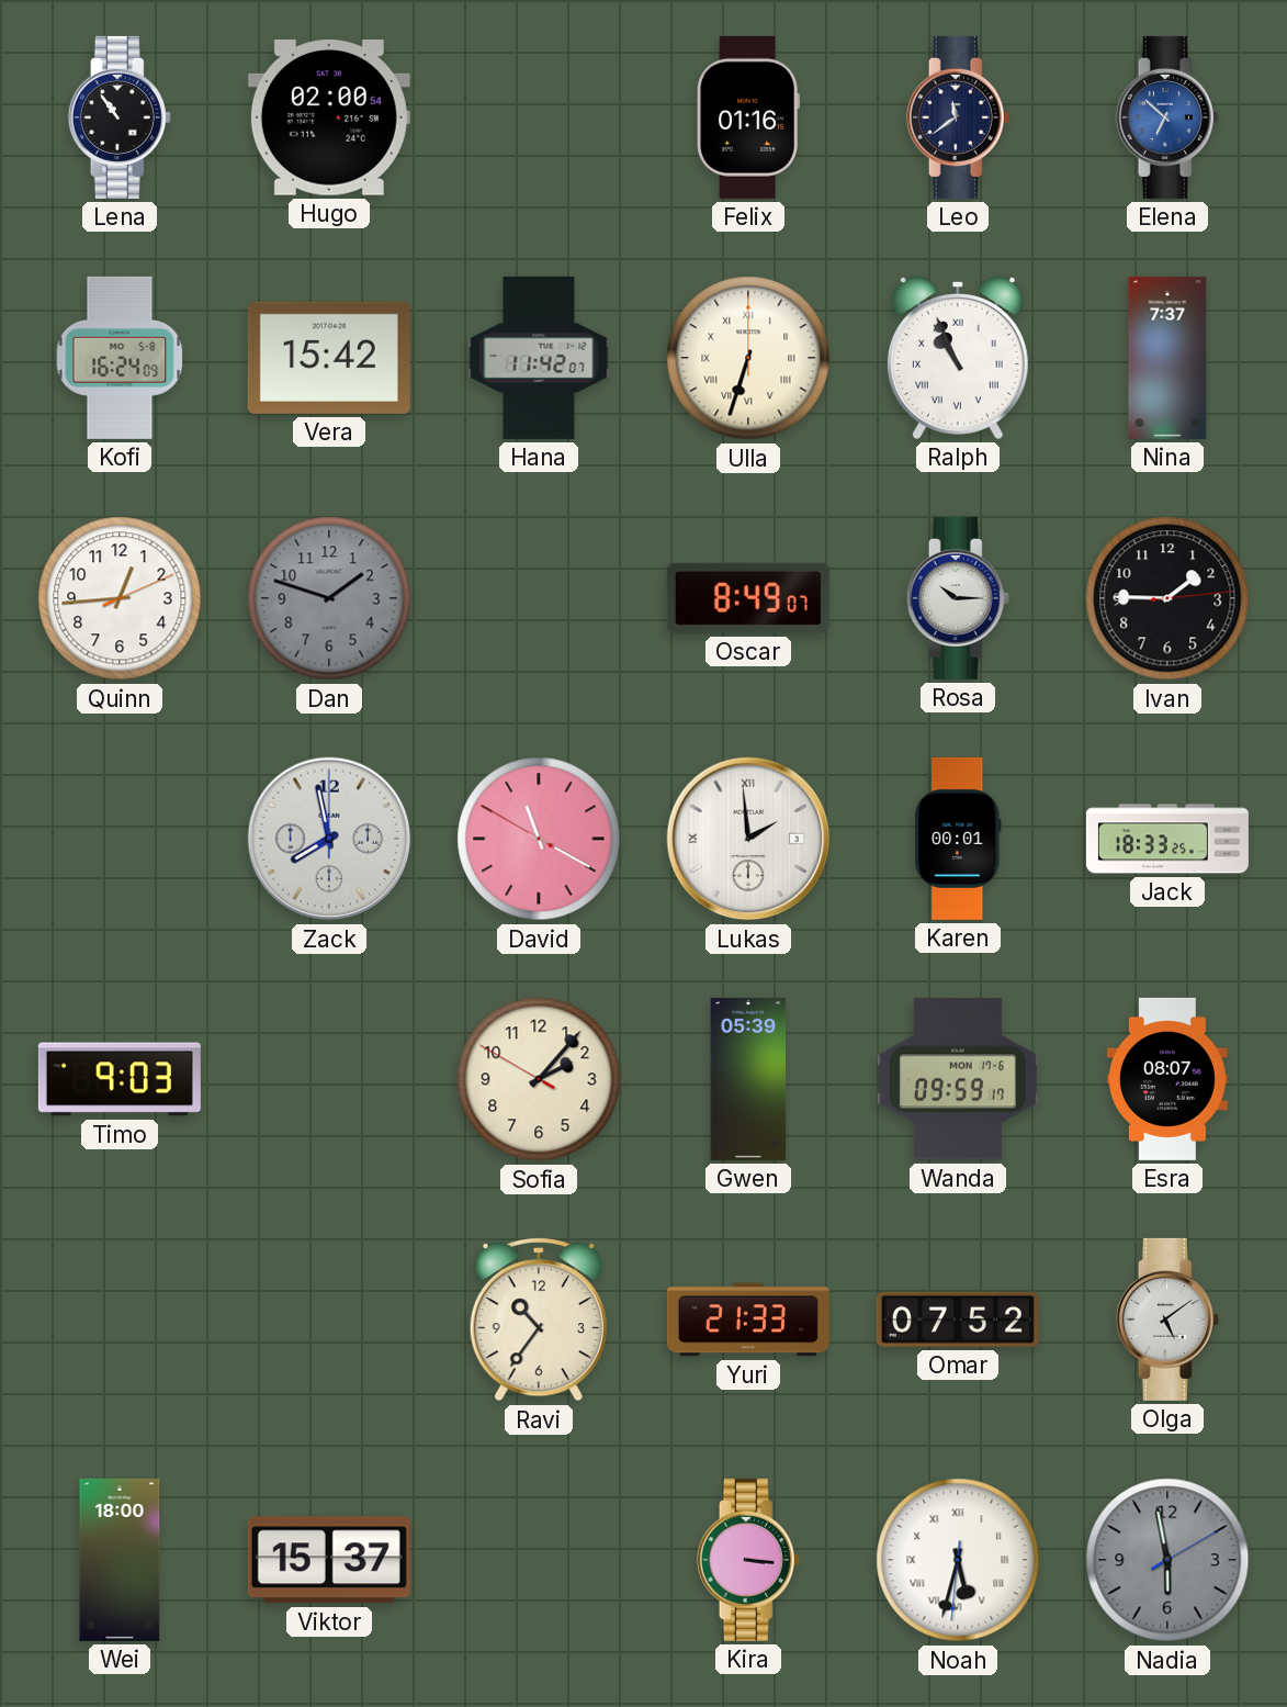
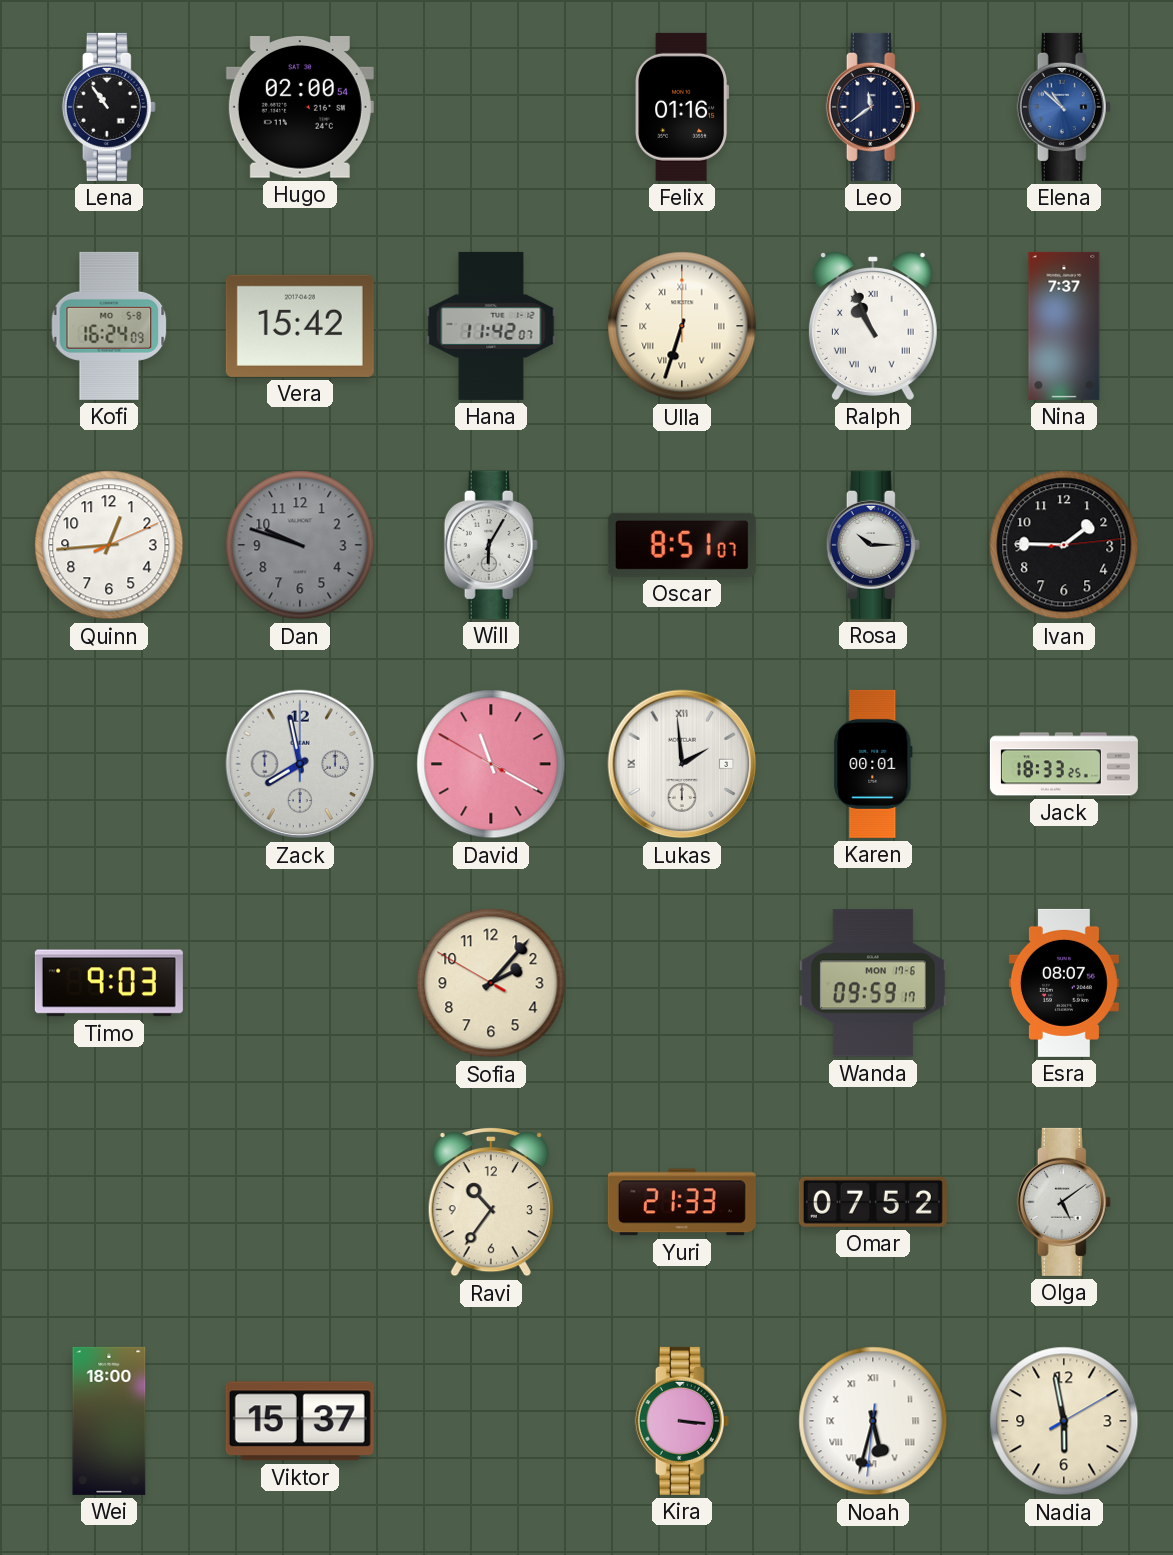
Elena: 6:52 -> 10:52
Dan: 1:48 -> 9:48
Will: none -> 6:05
Oscar: 8:49 -> 8:51
Gwen: 05:39 -> none
Nadia dial: grey -> cream
